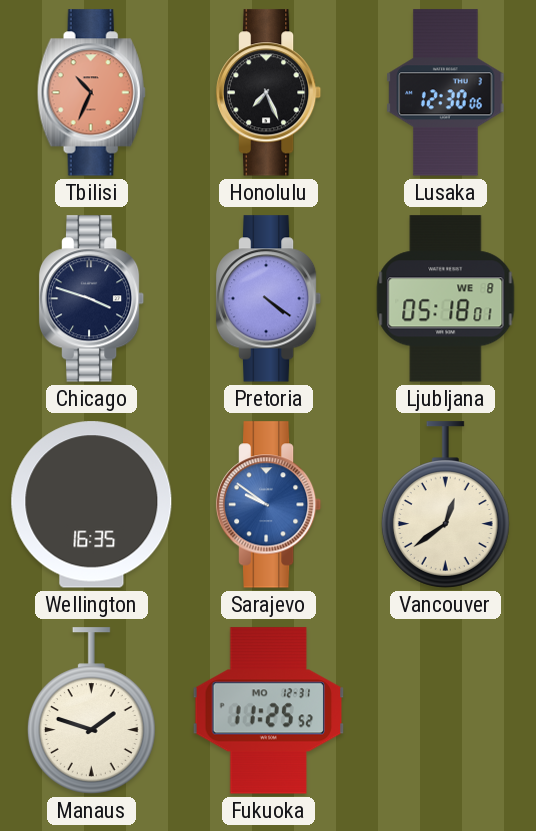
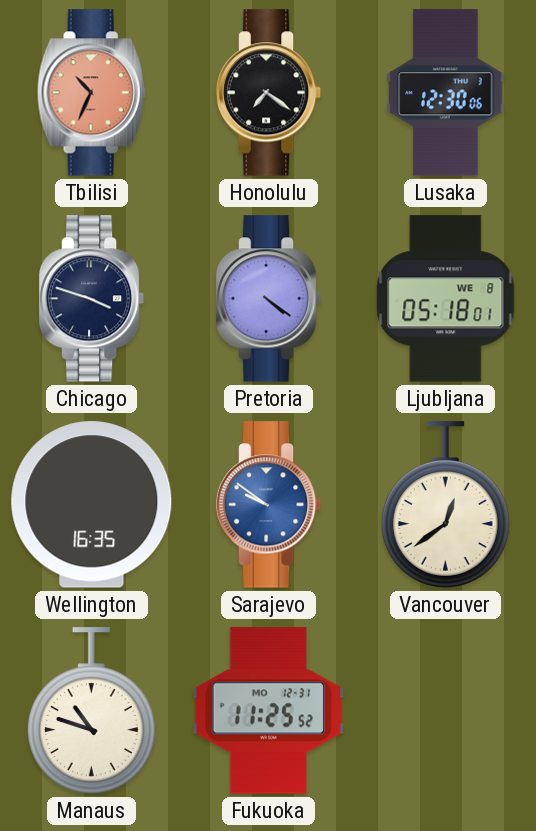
Honolulu: 7:26 -> 7:21
Manaus: 1:48 -> 10:48
